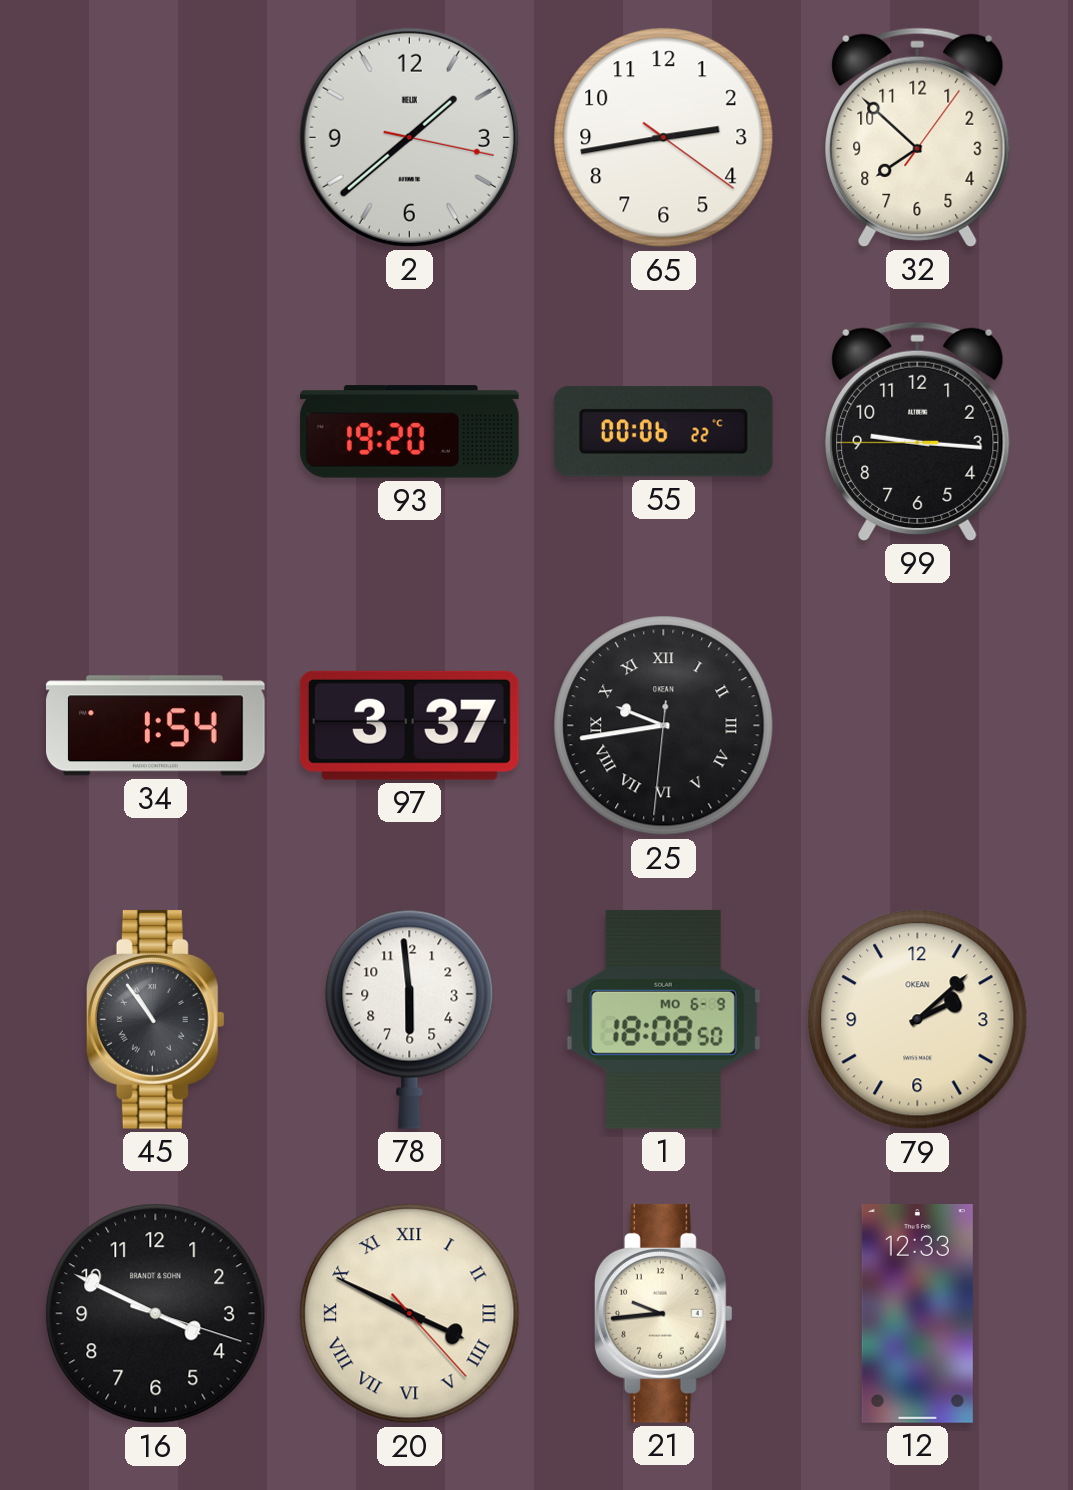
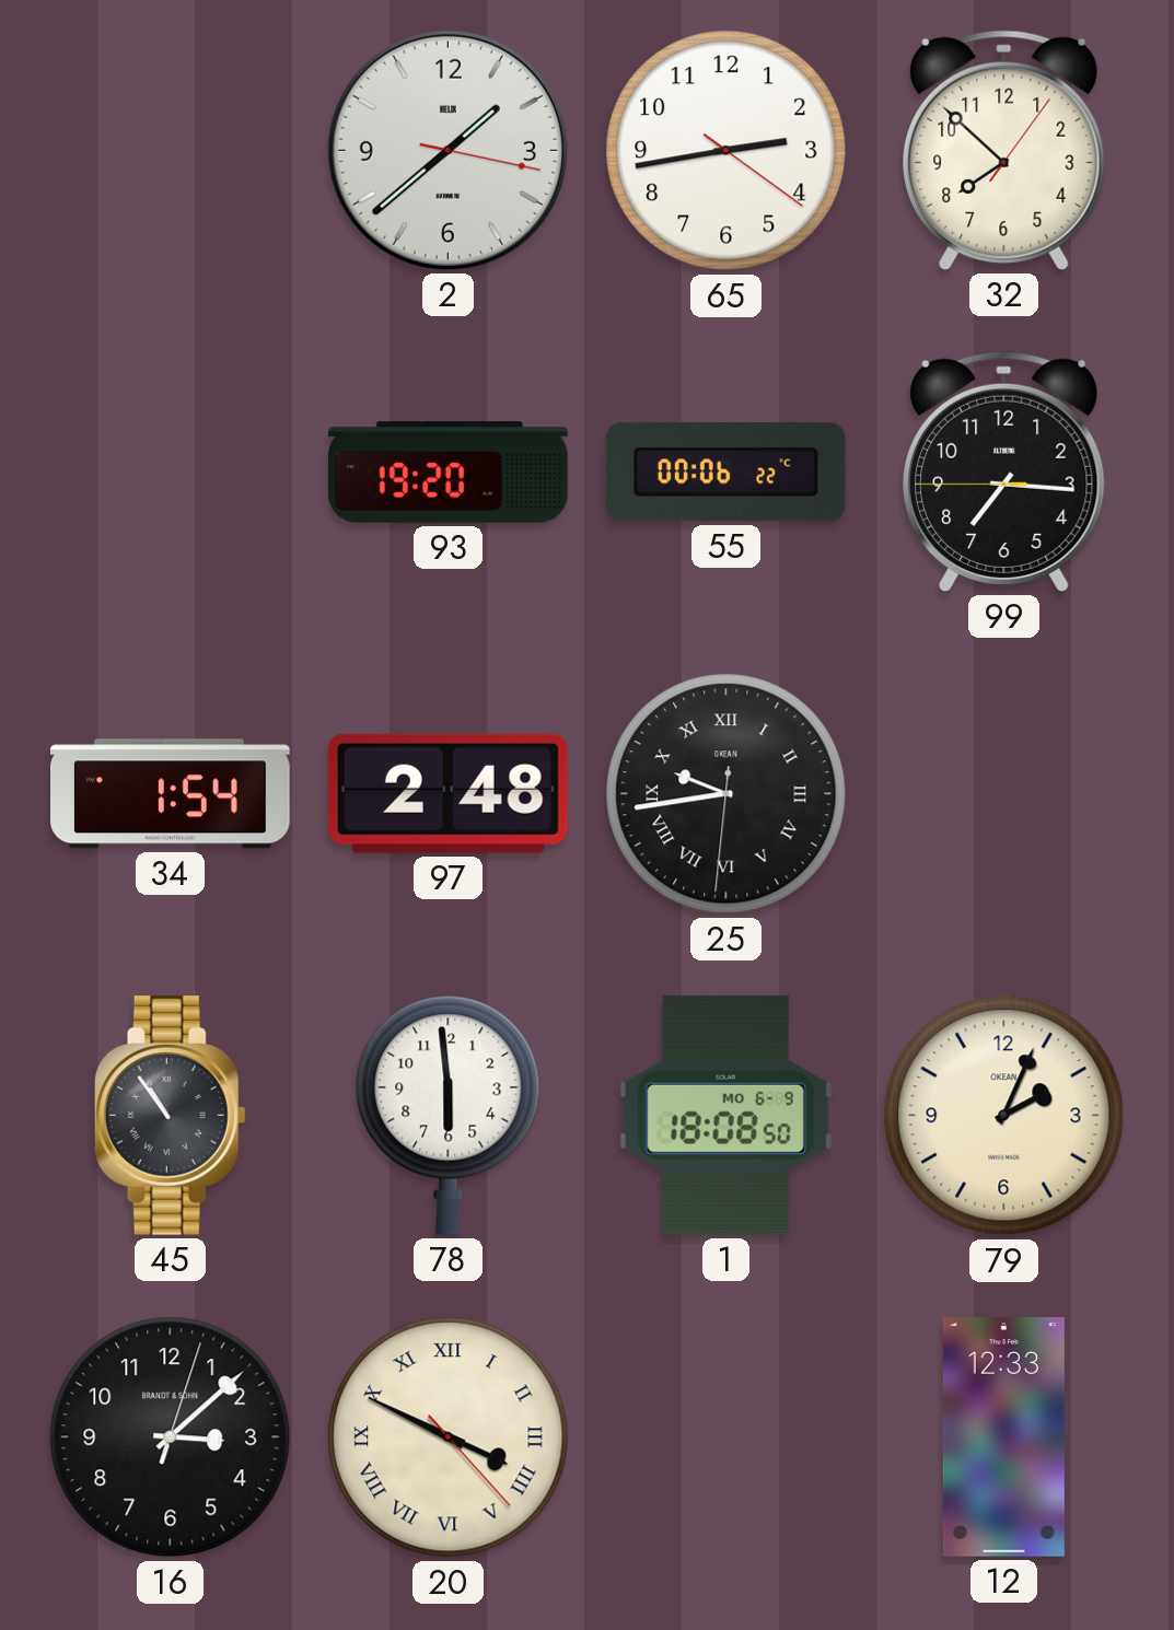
99: 9:15 -> 7:15
97: 3:37 -> 2:48
79: 2:08 -> 2:04
16: 3:49 -> 3:08
21: 9:44 -> none
